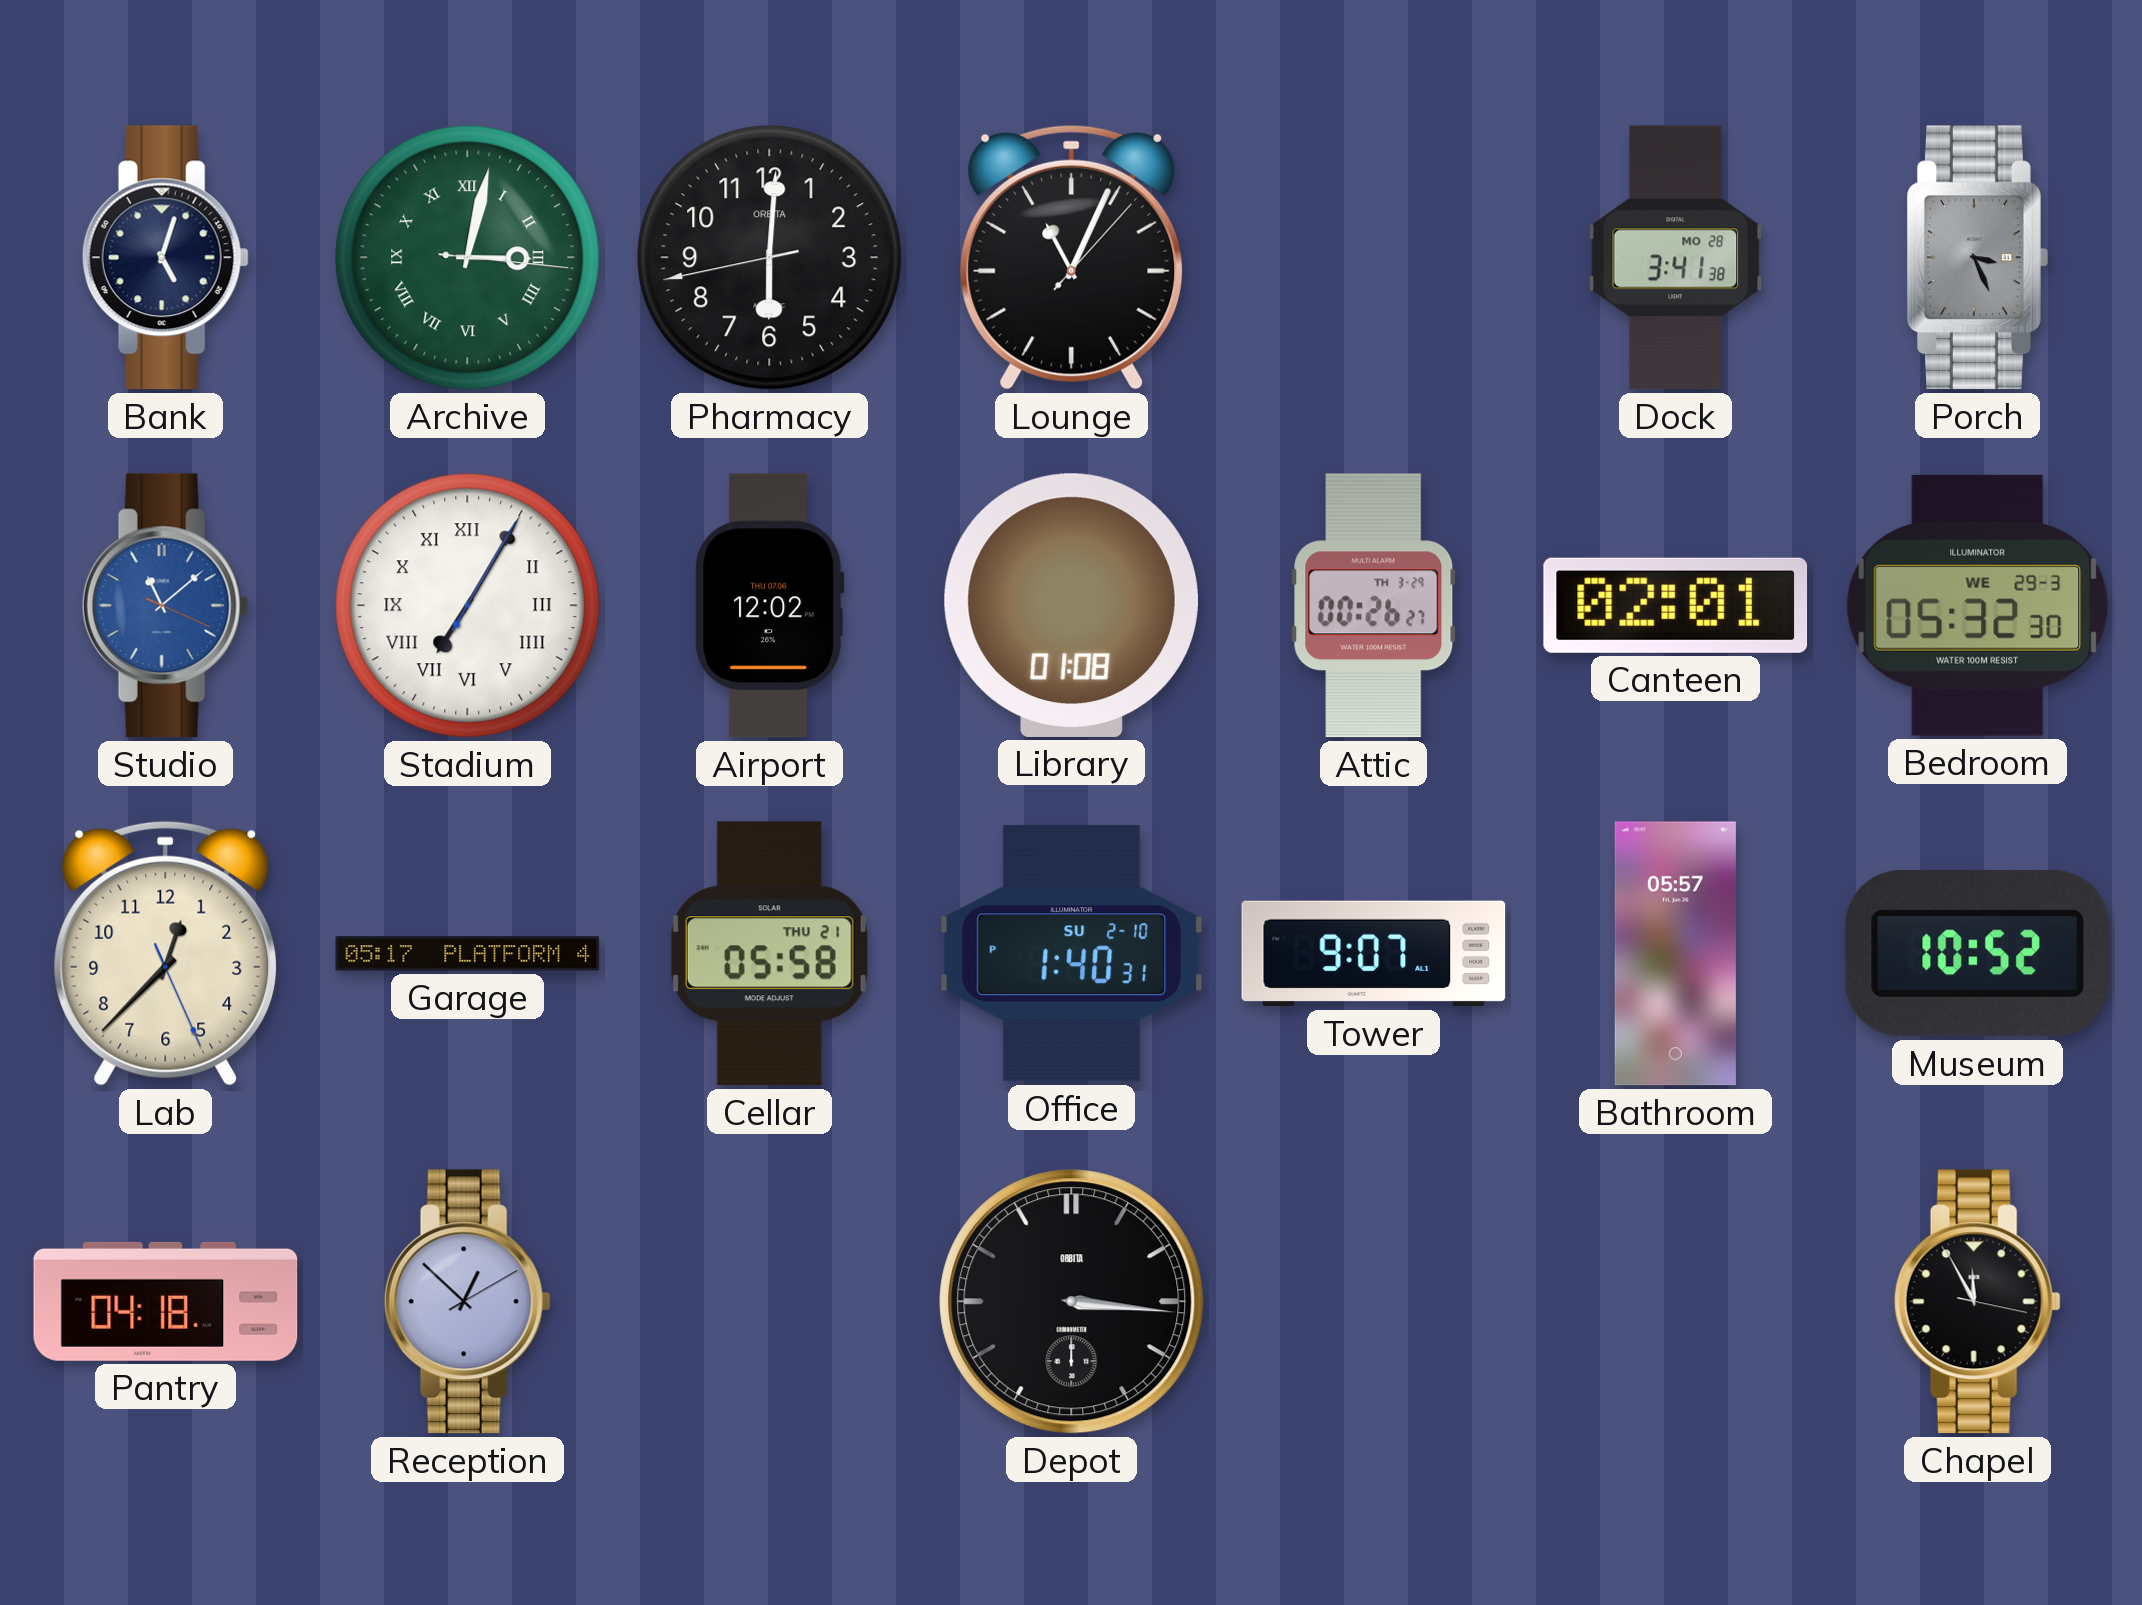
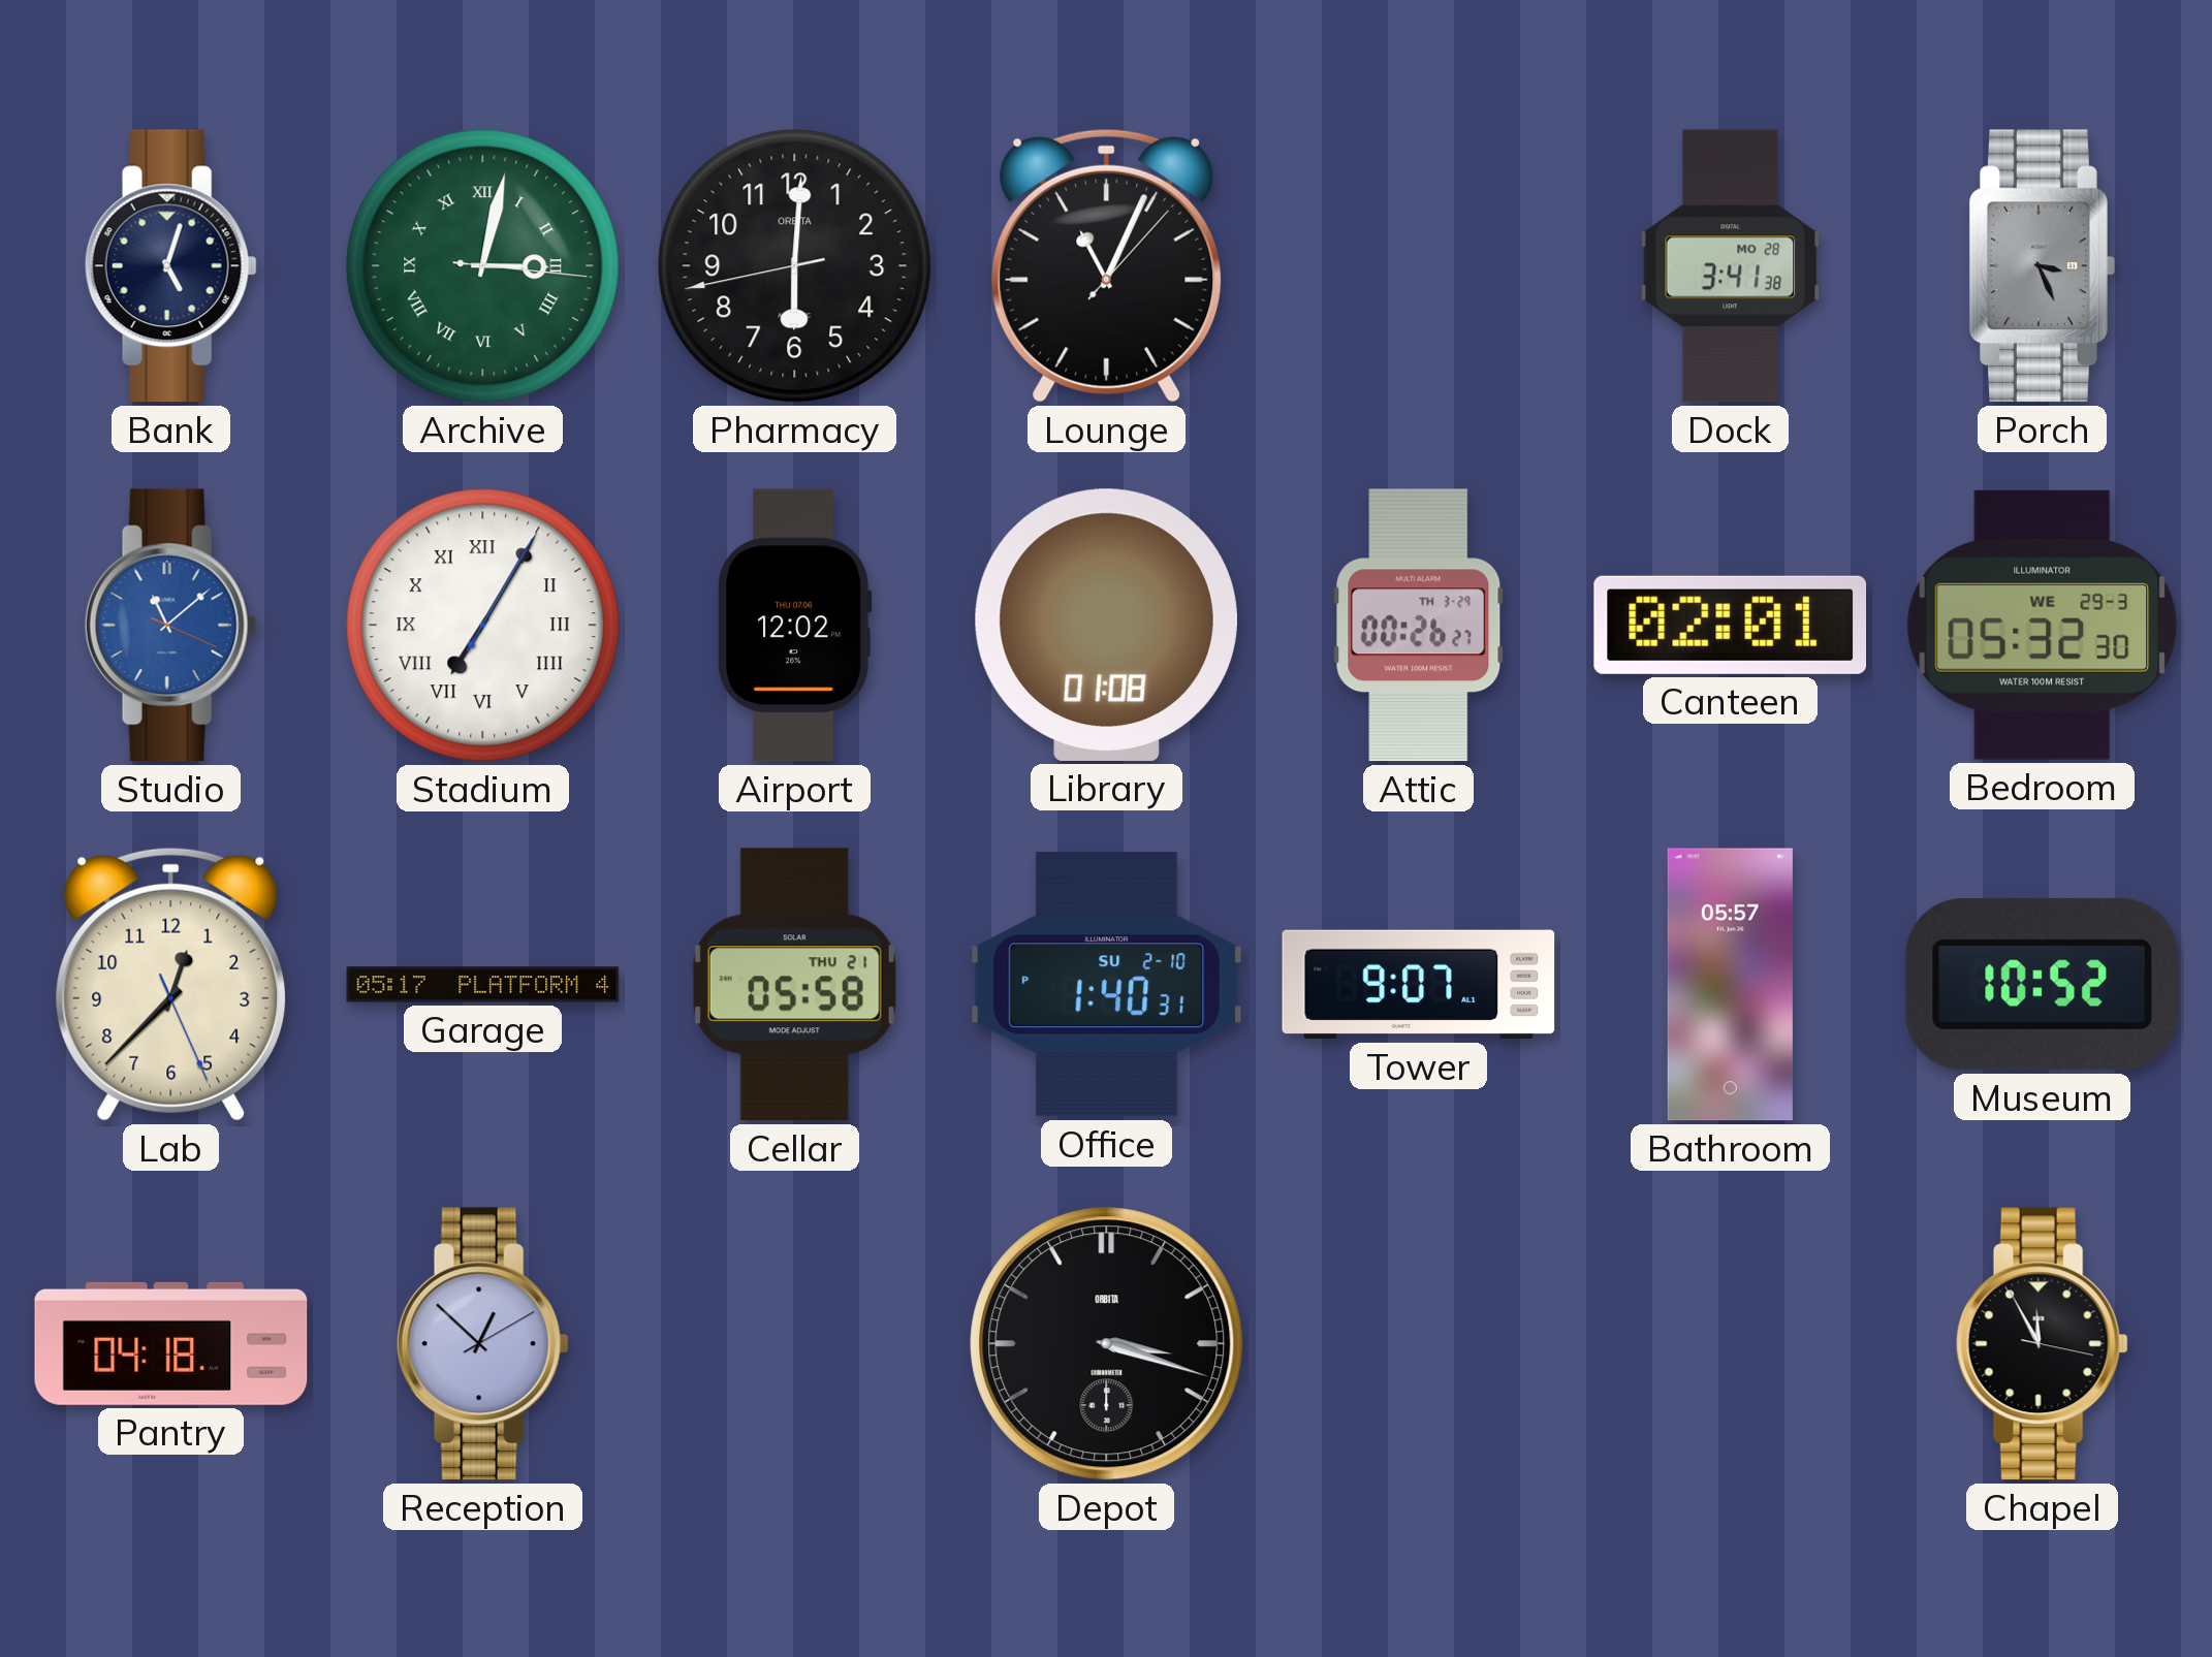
Depot: 3:16 -> 3:18
